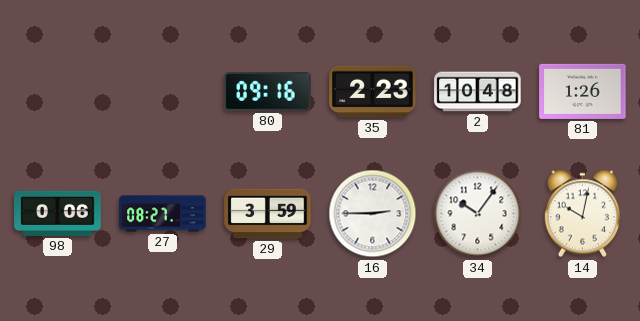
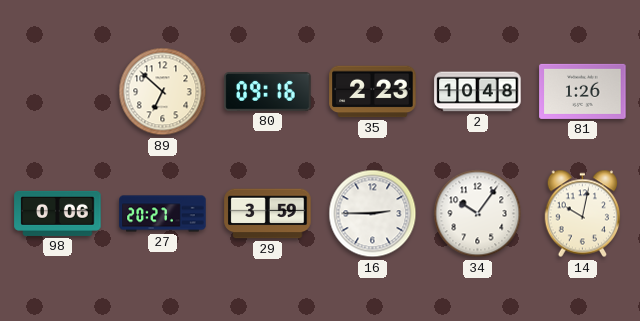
89: none -> 6:52
27: 08:27 -> 20:27
